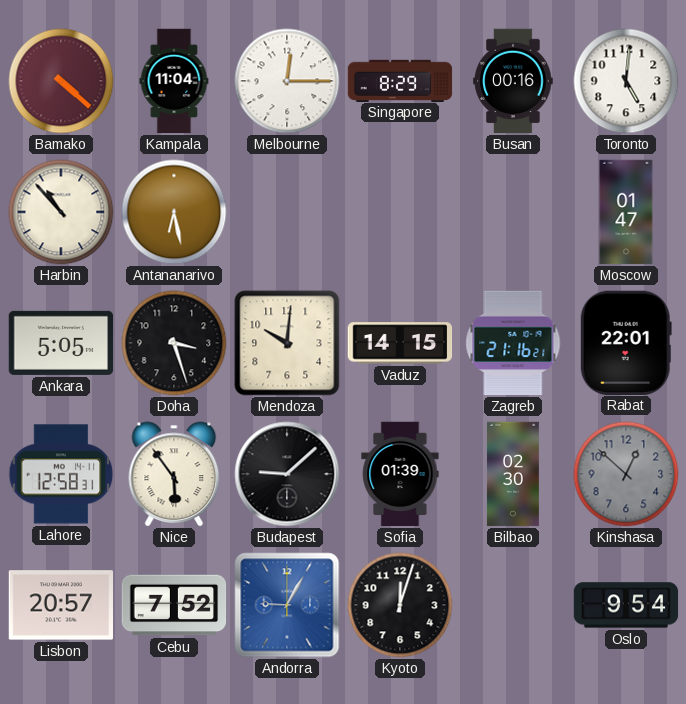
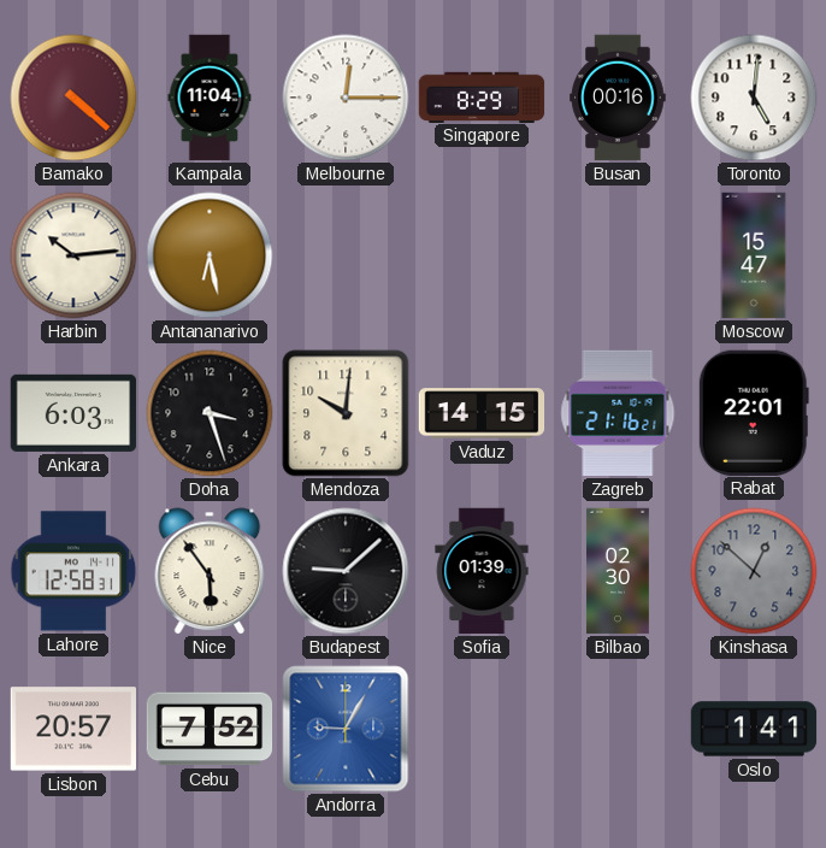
Harbin: 10:53 -> 10:14
Moscow: 01:47 -> 15:47
Ankara: 5:05 -> 6:03
Kyoto: 12:03 -> none
Oslo: 9:54 -> 1:41
